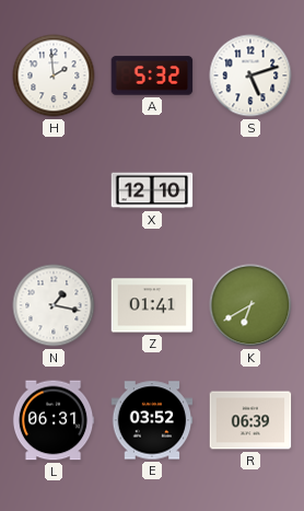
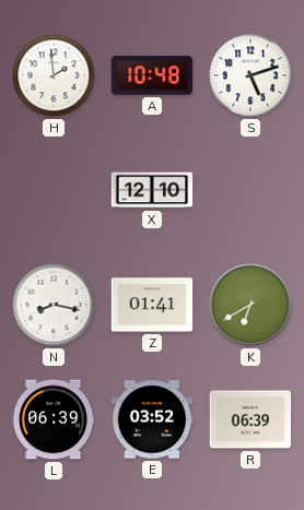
A: 5:32 -> 10:48
N: 1:17 -> 8:17
L: 06:31 -> 06:39
